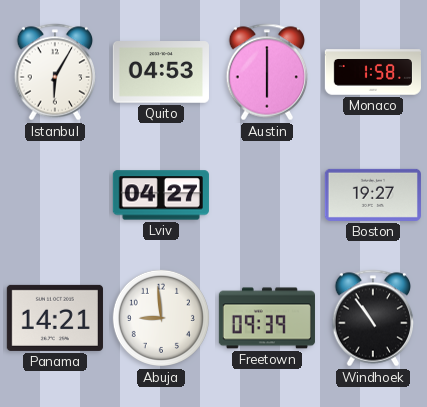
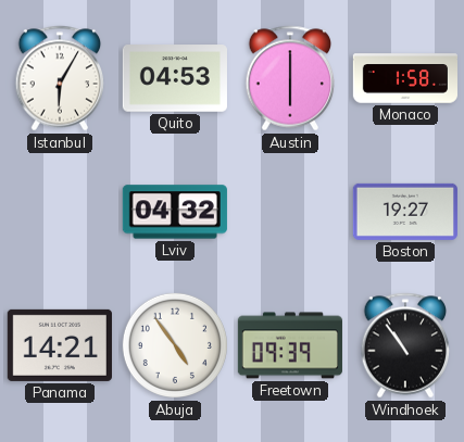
Lviv: 04:27 -> 04:32
Abuja: 8:59 -> 4:54
